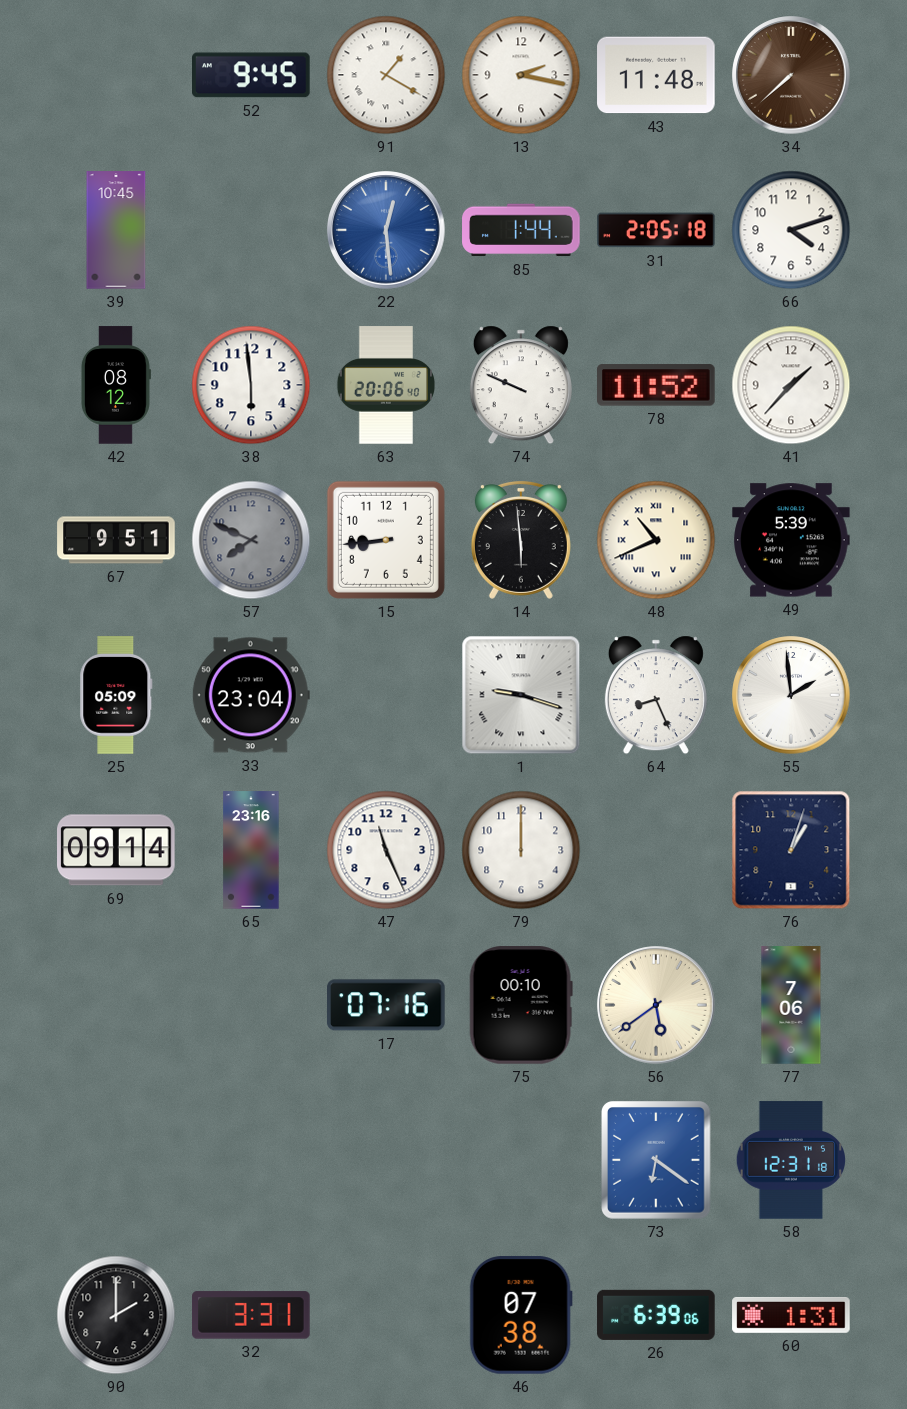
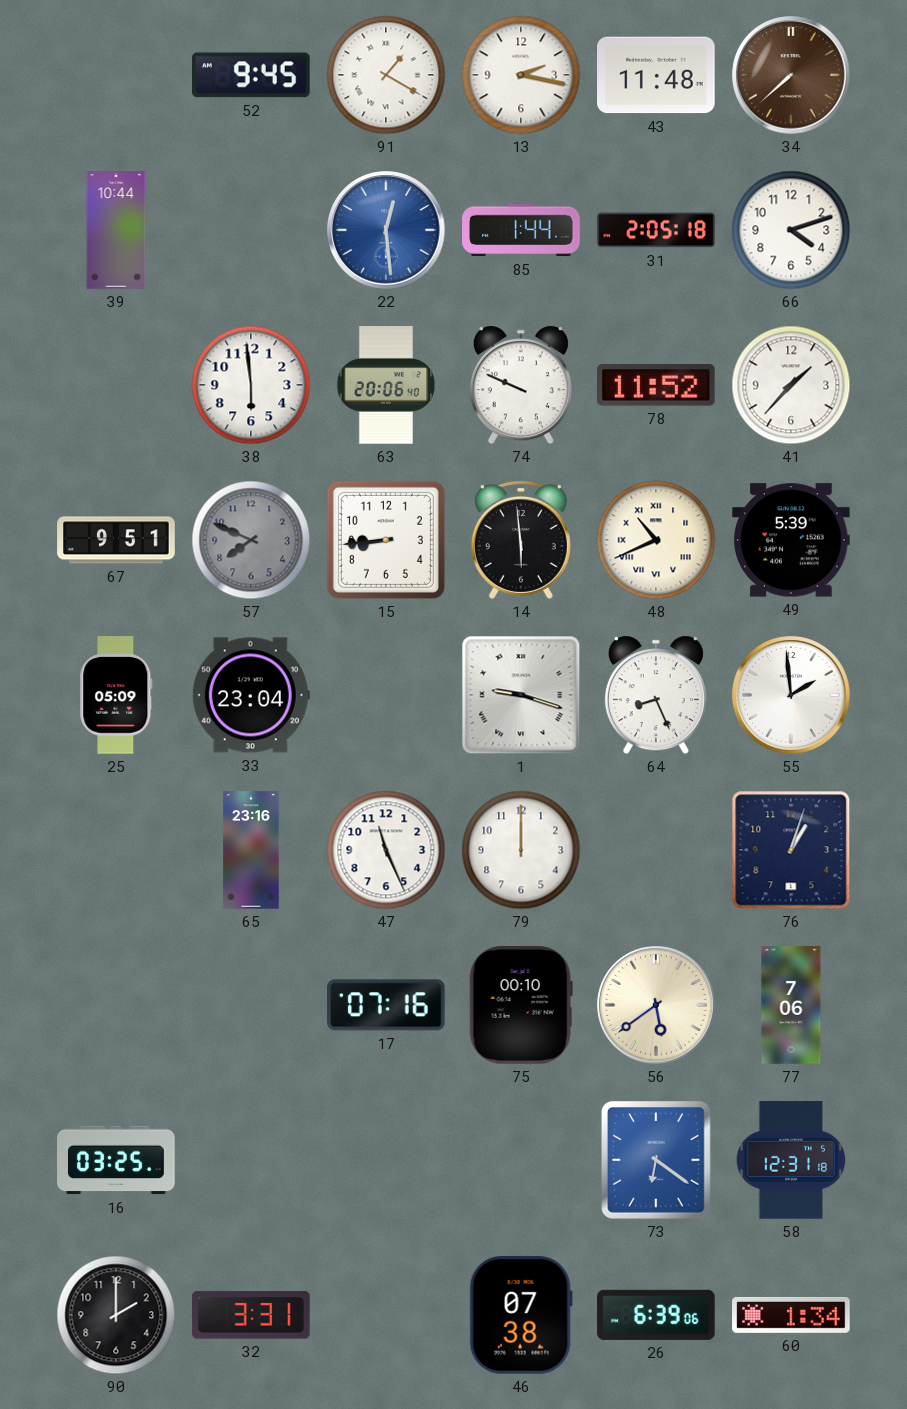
39: 10:45 -> 10:44
42: 08:12 -> none
69: 09:14 -> none
16: none -> 03:25
60: 1:31 -> 1:34
